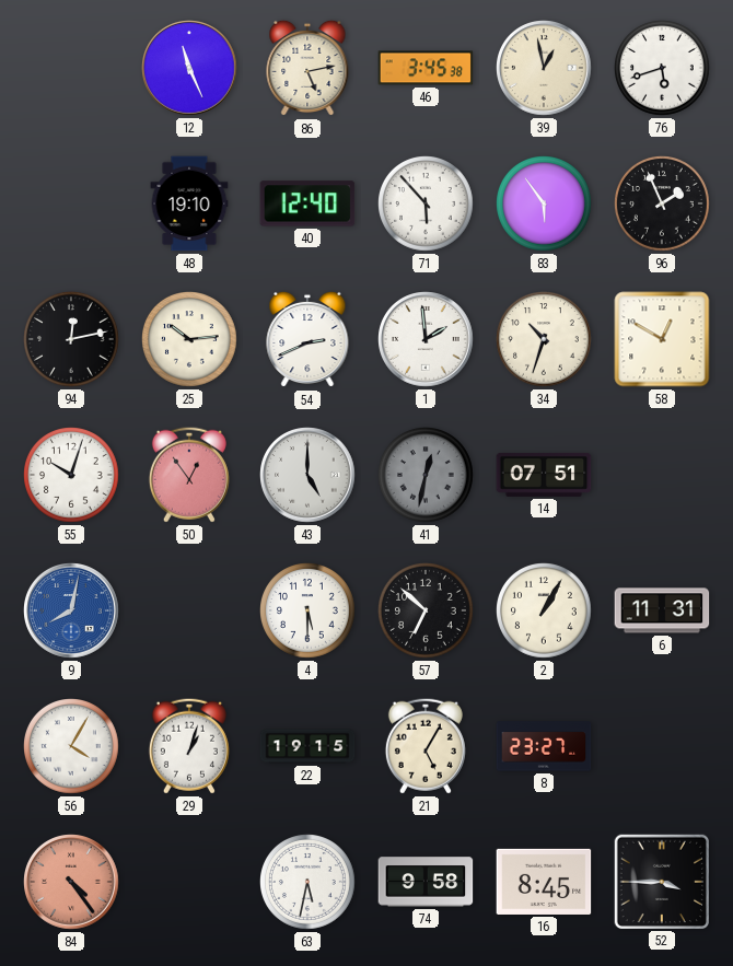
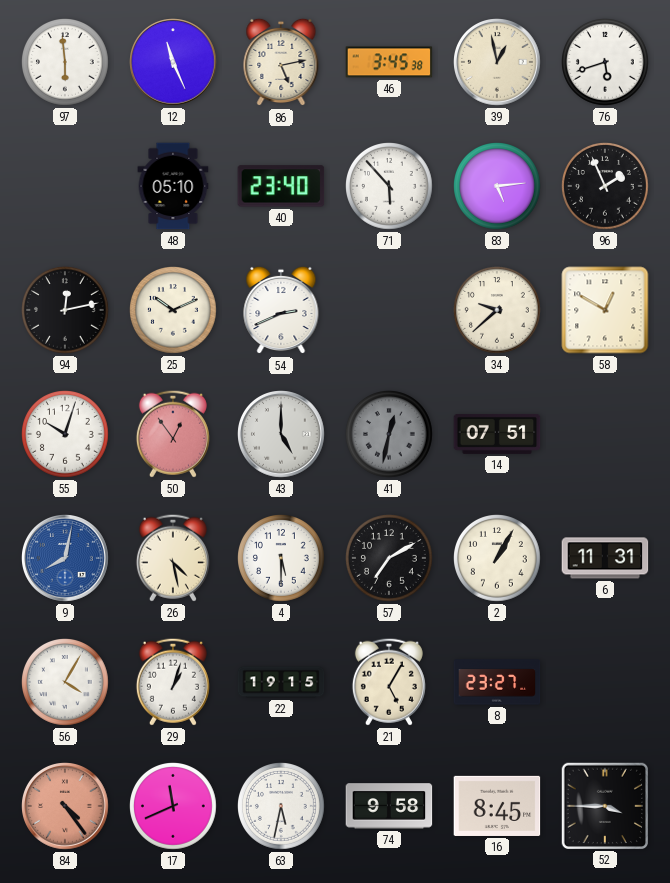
97: none -> 5:59
48: 19:10 -> 05:10
40: 12:40 -> 23:40
83: 5:54 -> 5:14
25: 10:14 -> 10:11
1: 1:59 -> none
34: 10:33 -> 9:38
26: none -> 4:28
57: 6:52 -> 7:10
17: none -> 11:41
